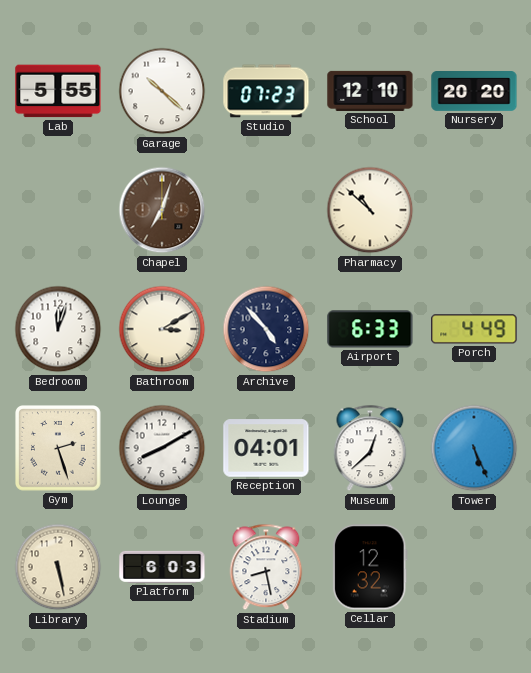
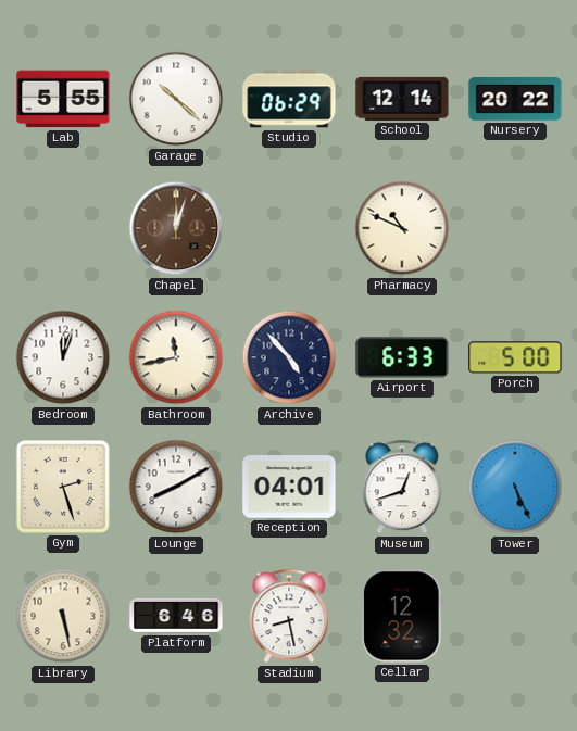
Studio: 07:23 -> 06:29
School: 12:10 -> 12:14
Nursery: 20:20 -> 20:22
Chapel: 7:03 -> 12:03
Pharmacy: 10:52 -> 10:49
Bathroom: 3:10 -> 11:43
Porch: 4:49 -> 5:00
Museum: 12:38 -> 12:42
Platform: 6:03 -> 6:46
